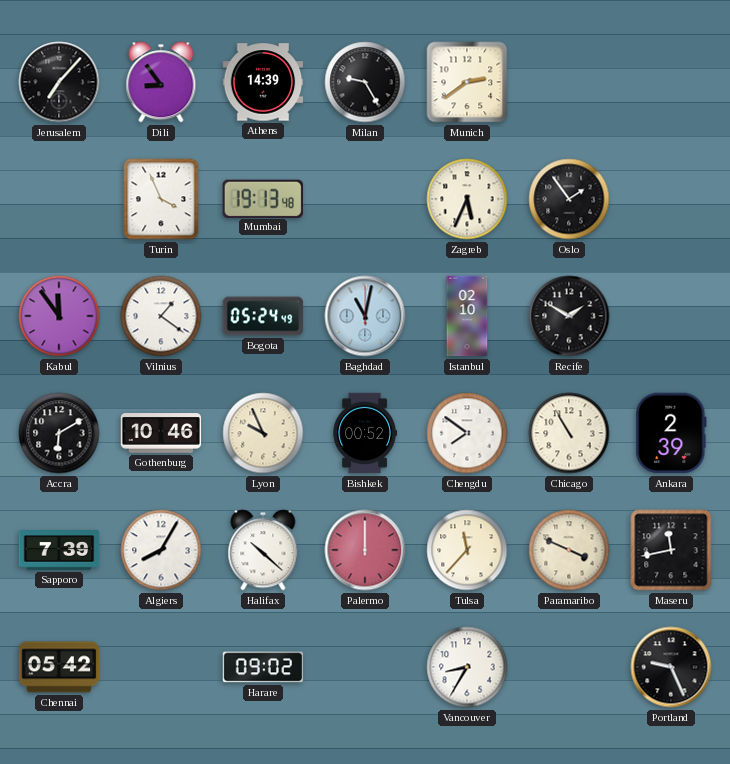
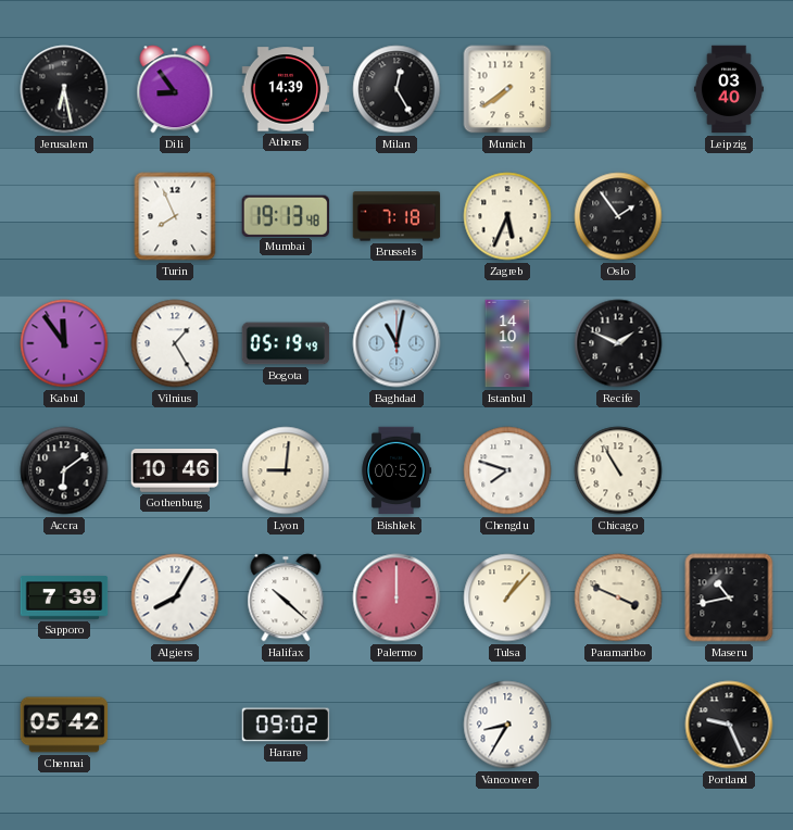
Jerusalem: 7:07 -> 6:28
Milan: 9:25 -> 12:25
Munich: 2:39 -> 7:39
Leipzig: none -> 03:40
Turin: 3:56 -> 7:56
Brussels: none -> 7:18
Vilnius: 1:21 -> 1:25
Bogota: 05:24 -> 05:19
Istanbul: 02:10 -> 14:10
Recife: 1:50 -> 1:49
Accra: 6:10 -> 6:09
Lyon: 9:56 -> 9:01
Chengdu: 7:51 -> 7:48
Ankara: 2:39 -> none
Tulsa: 11:37 -> 1:07
Maseru: 11:43 -> 10:43
